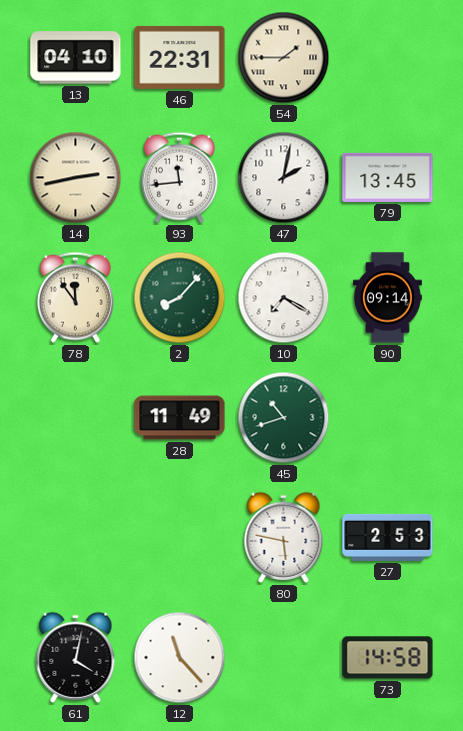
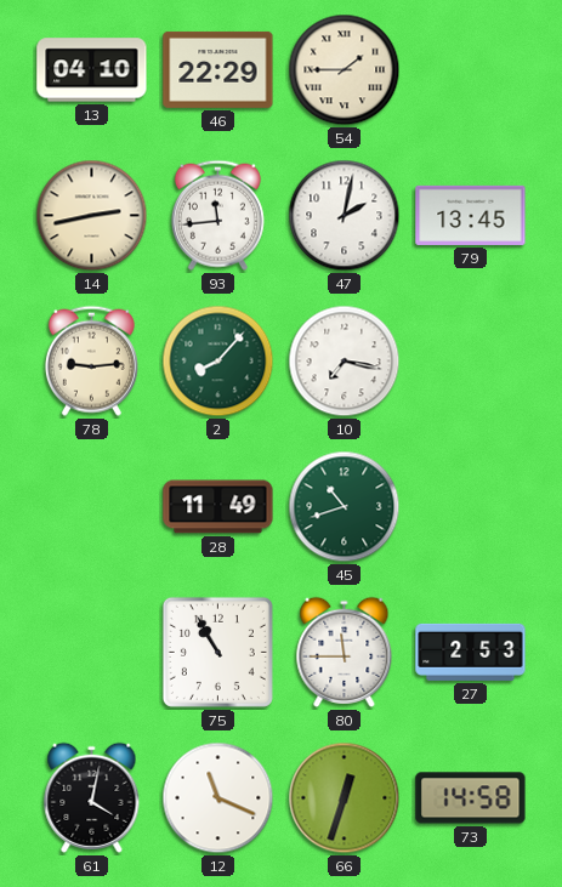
46: 22:31 -> 22:29
78: 11:54 -> 9:14
10: 7:20 -> 7:17
90: 09:14 -> none
75: none -> 10:55
80: 5:47 -> 11:45
12: 11:23 -> 11:19
66: none -> 12:33
